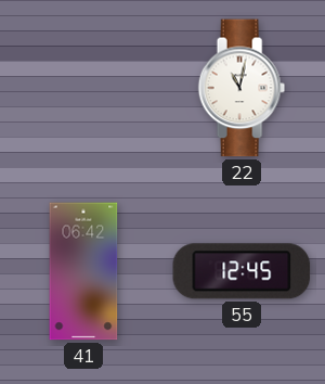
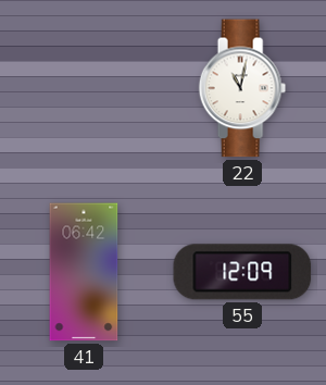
55: 12:45 -> 12:09
